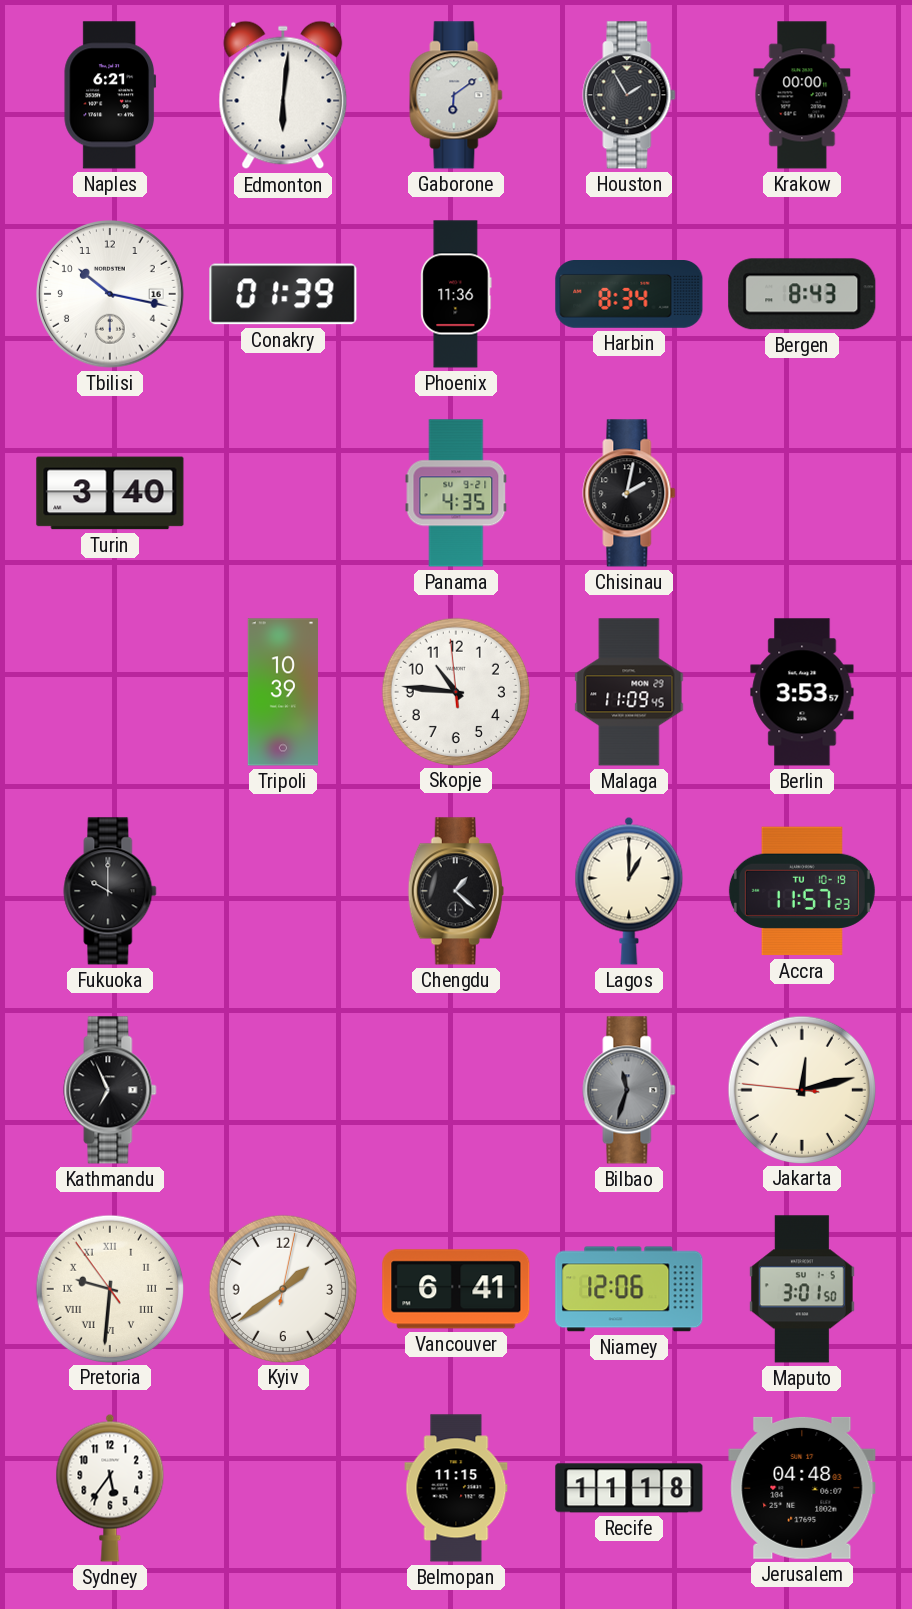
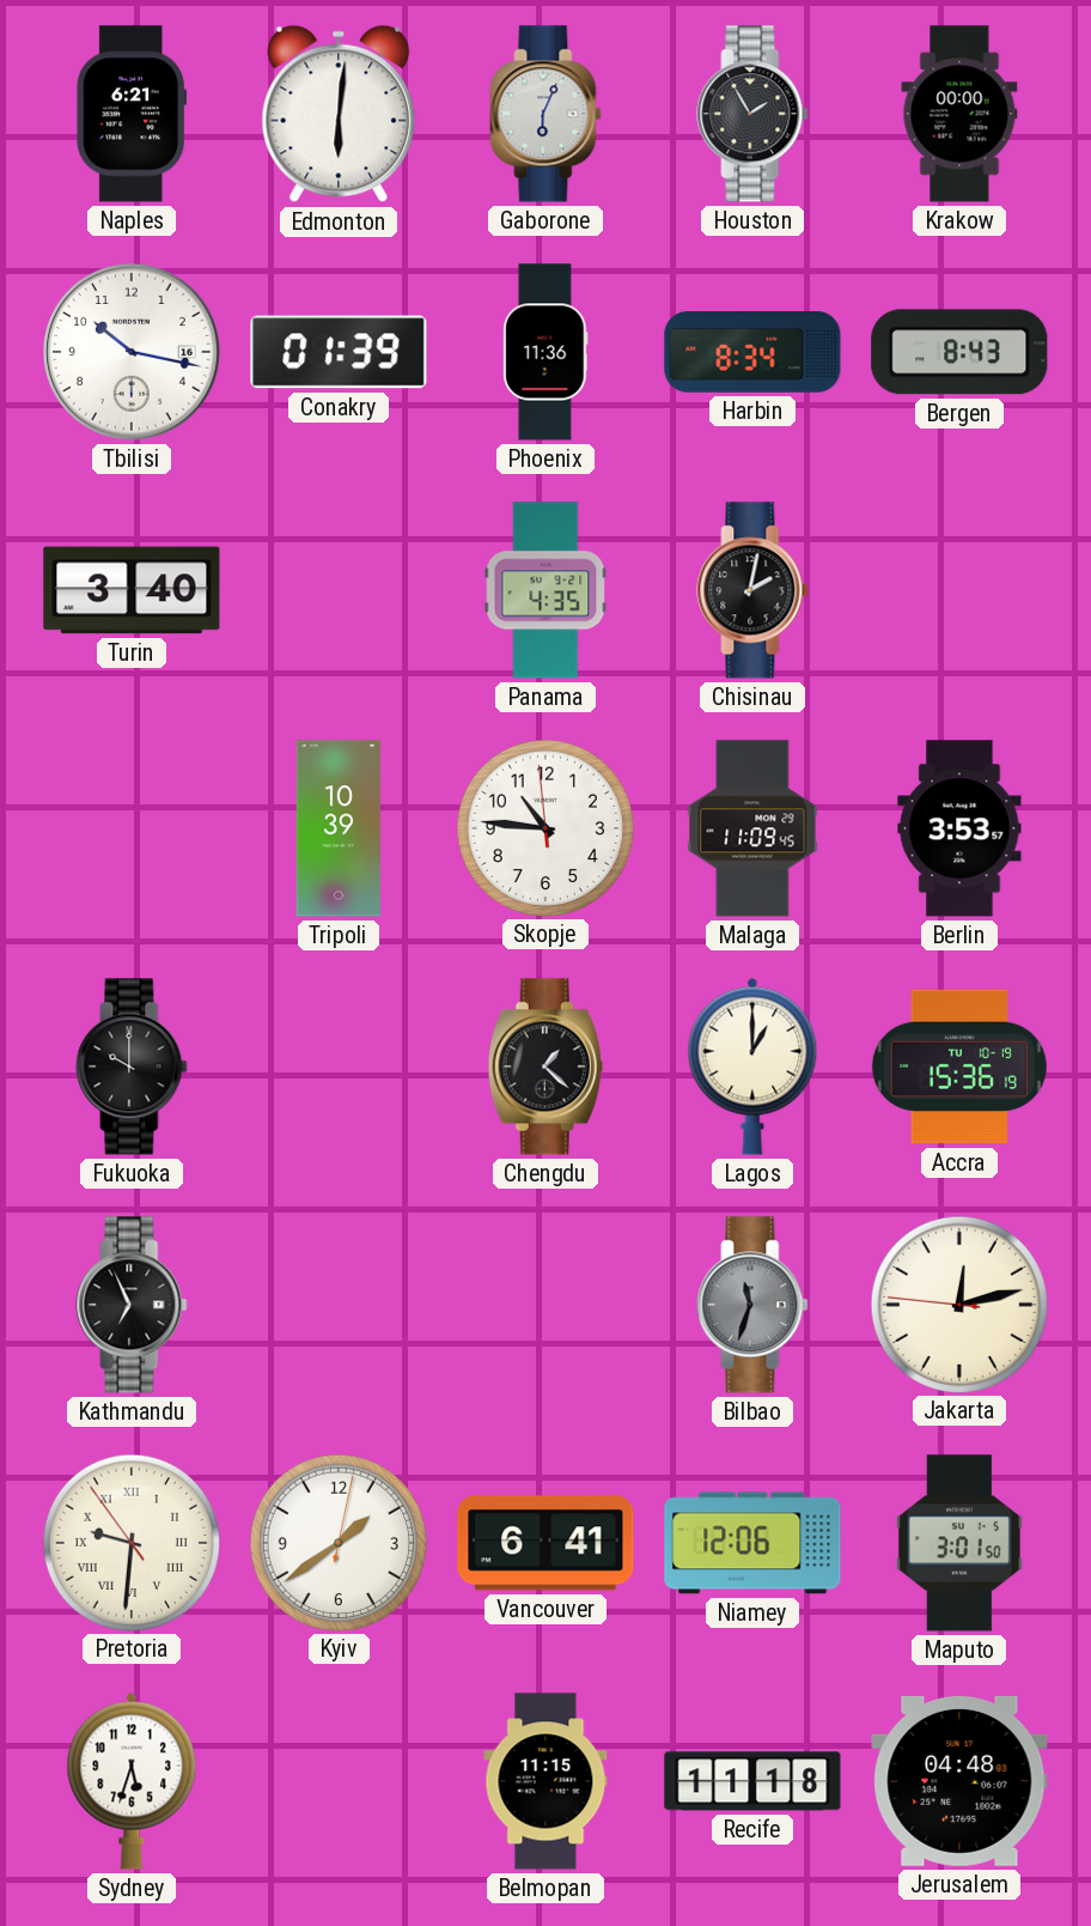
Gaborone: 6:09 -> 6:04
Accra: 11:57 -> 15:36
Sydney: 5:36 -> 5:33
